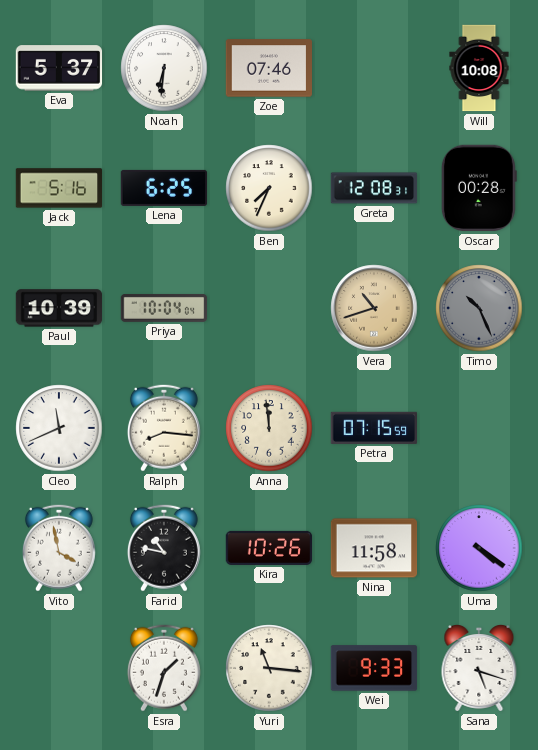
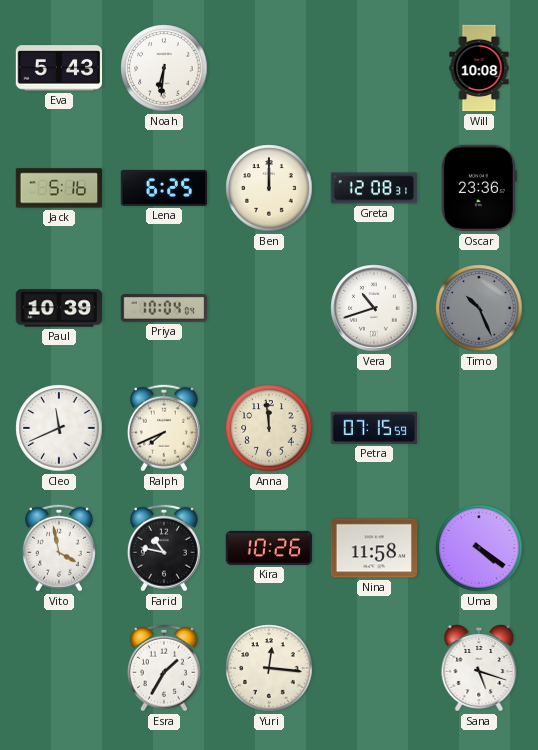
Eva: 5:37 -> 5:43
Zoe: 07:46 -> none
Ben: 7:34 -> 12:00
Oscar: 00:28 -> 23:36
Vera dial: champagne -> white
Ralph: 8:16 -> 7:41
Esra: 1:33 -> 1:35
Yuri: 11:16 -> 12:16
Wei: 9:33 -> none
